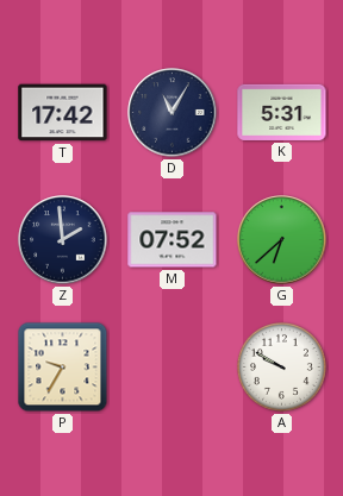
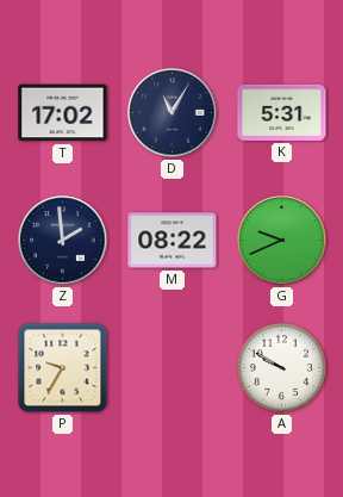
T: 17:42 -> 17:02
M: 07:52 -> 08:22
G: 6:38 -> 9:41
